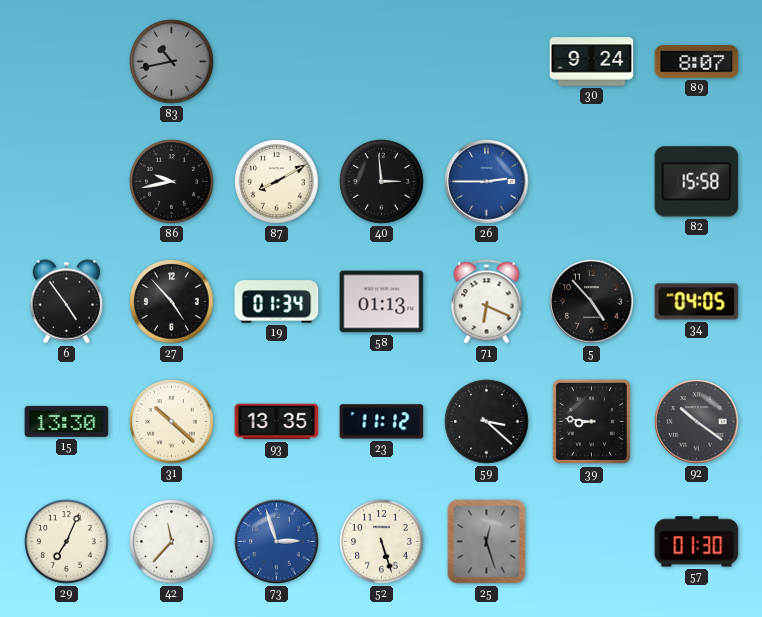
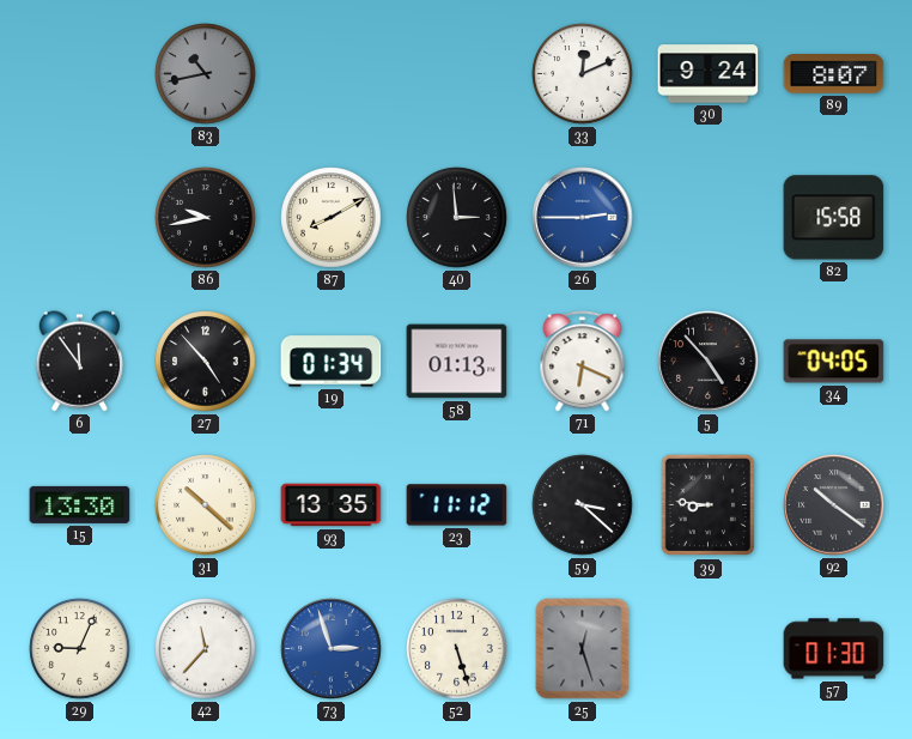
33: none -> 12:11
6: 4:54 -> 11:54
29: 7:04 -> 9:04
